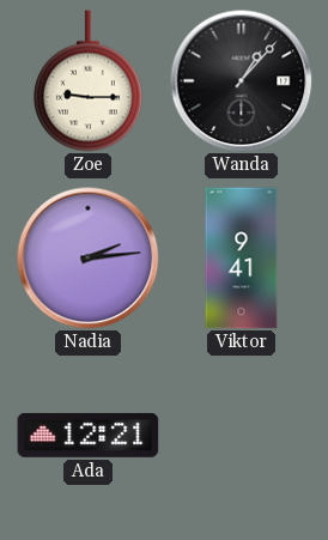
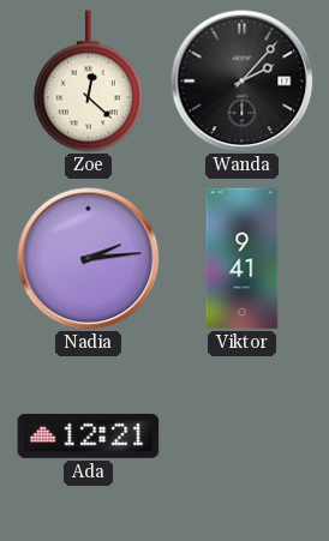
Zoe: 9:15 -> 12:22
Wanda: 1:07 -> 2:07
